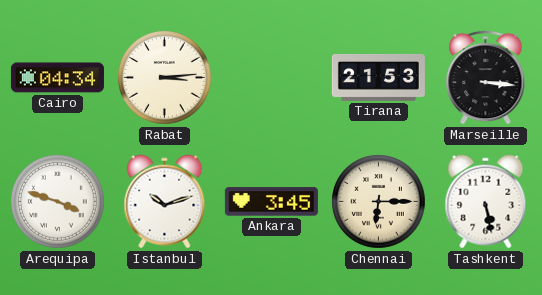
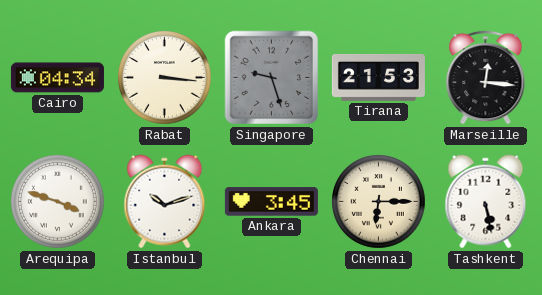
Rabat: 3:14 -> 3:16
Singapore: none -> 9:27
Marseille: 3:16 -> 12:16
